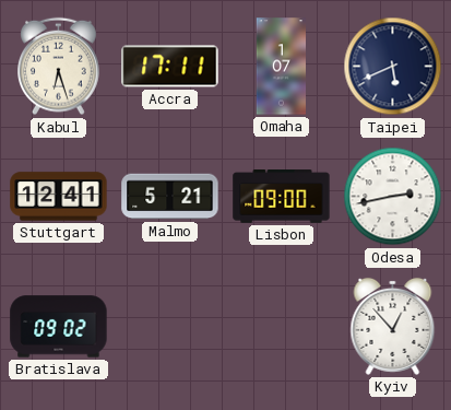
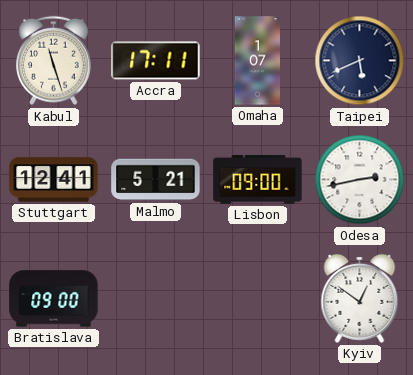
Kabul: 6:27 -> 11:27
Bratislava: 09:02 -> 09:00
Kyiv: 12:53 -> 12:51
